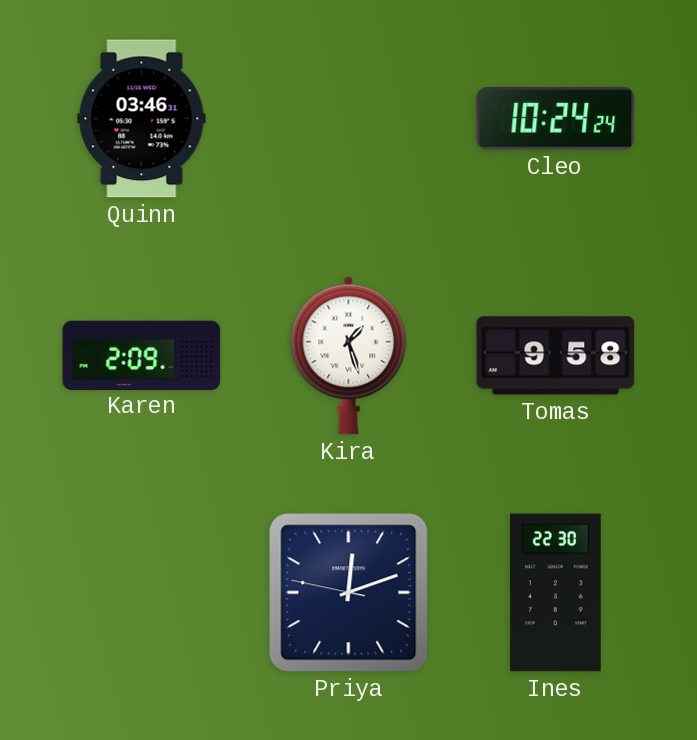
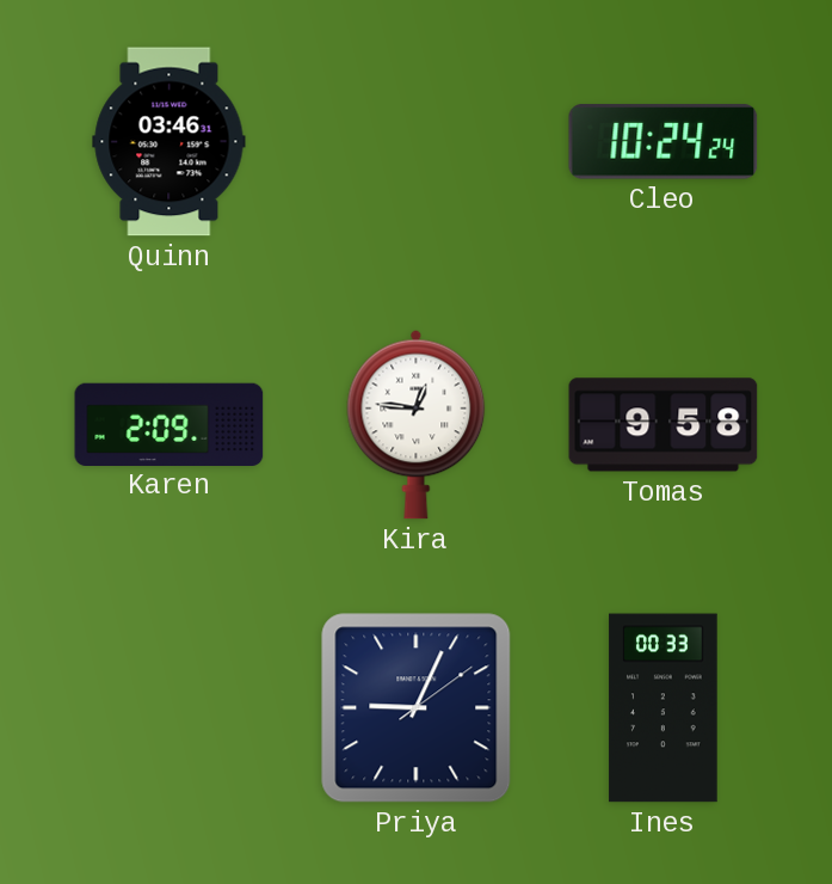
Kira: 1:27 -> 12:46
Priya: 12:11 -> 9:04
Ines: 22:30 -> 00:33
